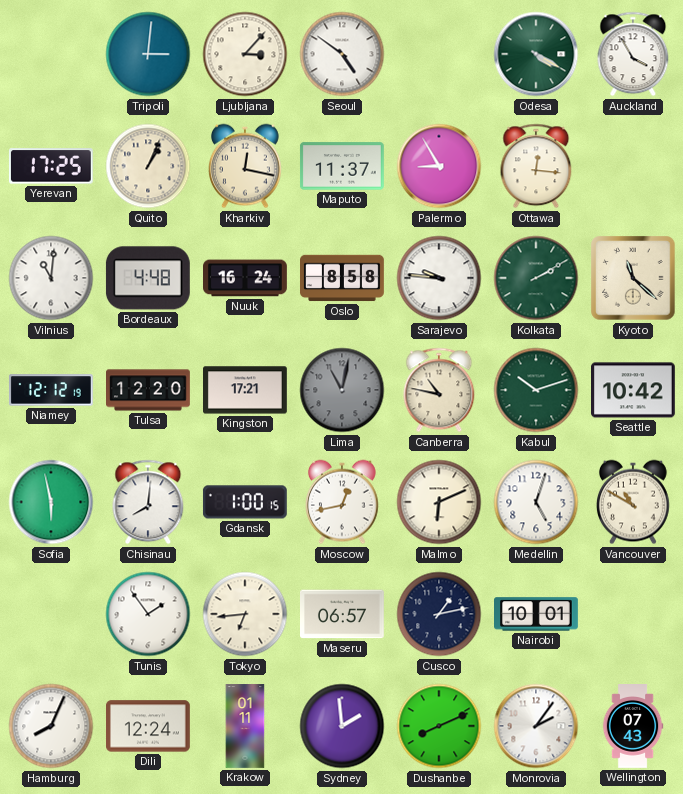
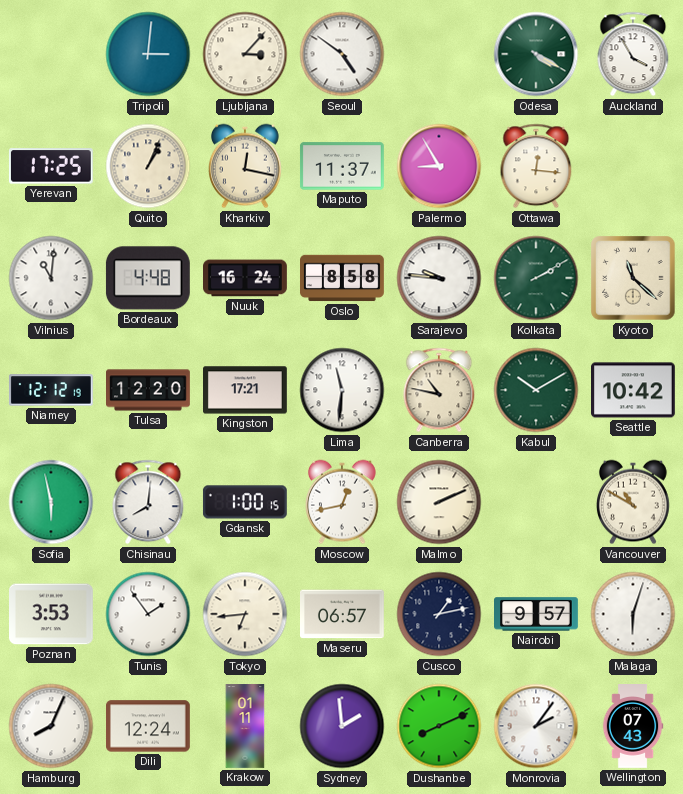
Lima: 11:02 -> 11:31
Lima dial: grey -> white
Kabul: 10:12 -> 10:10
Malmo: 6:11 -> 2:11
Medellin: 5:03 -> none
Poznan: none -> 3:53
Nairobi: 10:01 -> 9:57
Malaga: none -> 6:03
